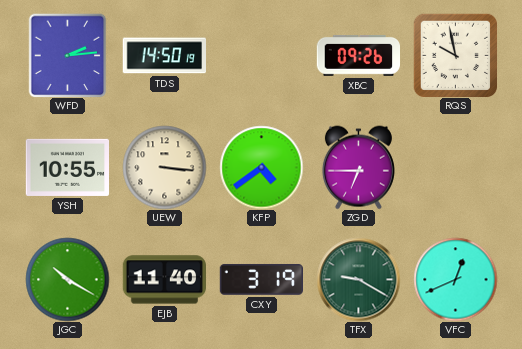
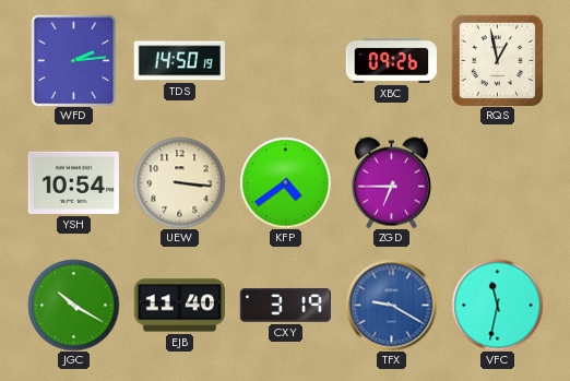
RQS: 9:58 -> 12:58
YSH: 10:55 -> 10:54
TFX dial: green -> blue
VFC: 12:41 -> 11:32
